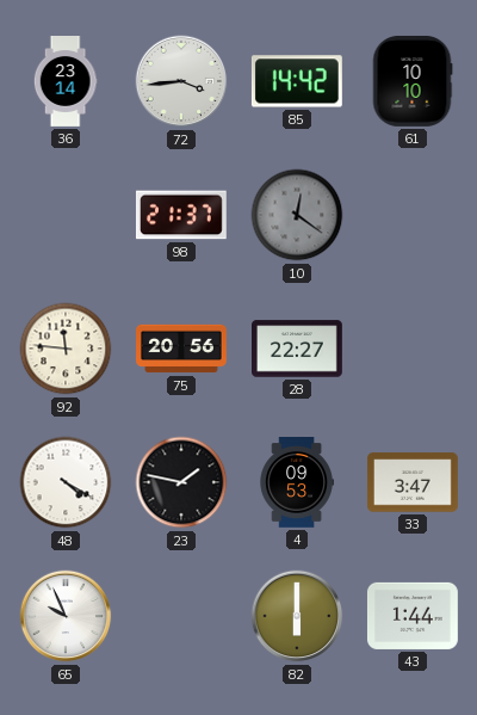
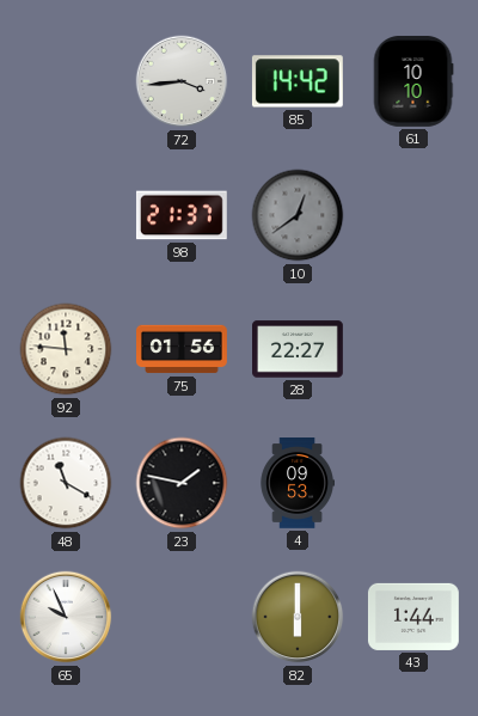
36: 23:14 -> none
10: 12:21 -> 12:39
75: 20:56 -> 01:56
48: 4:20 -> 11:20
33: 3:47 -> none
